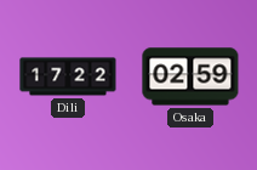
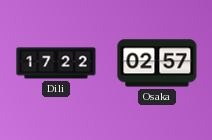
Osaka: 02:59 -> 02:57
